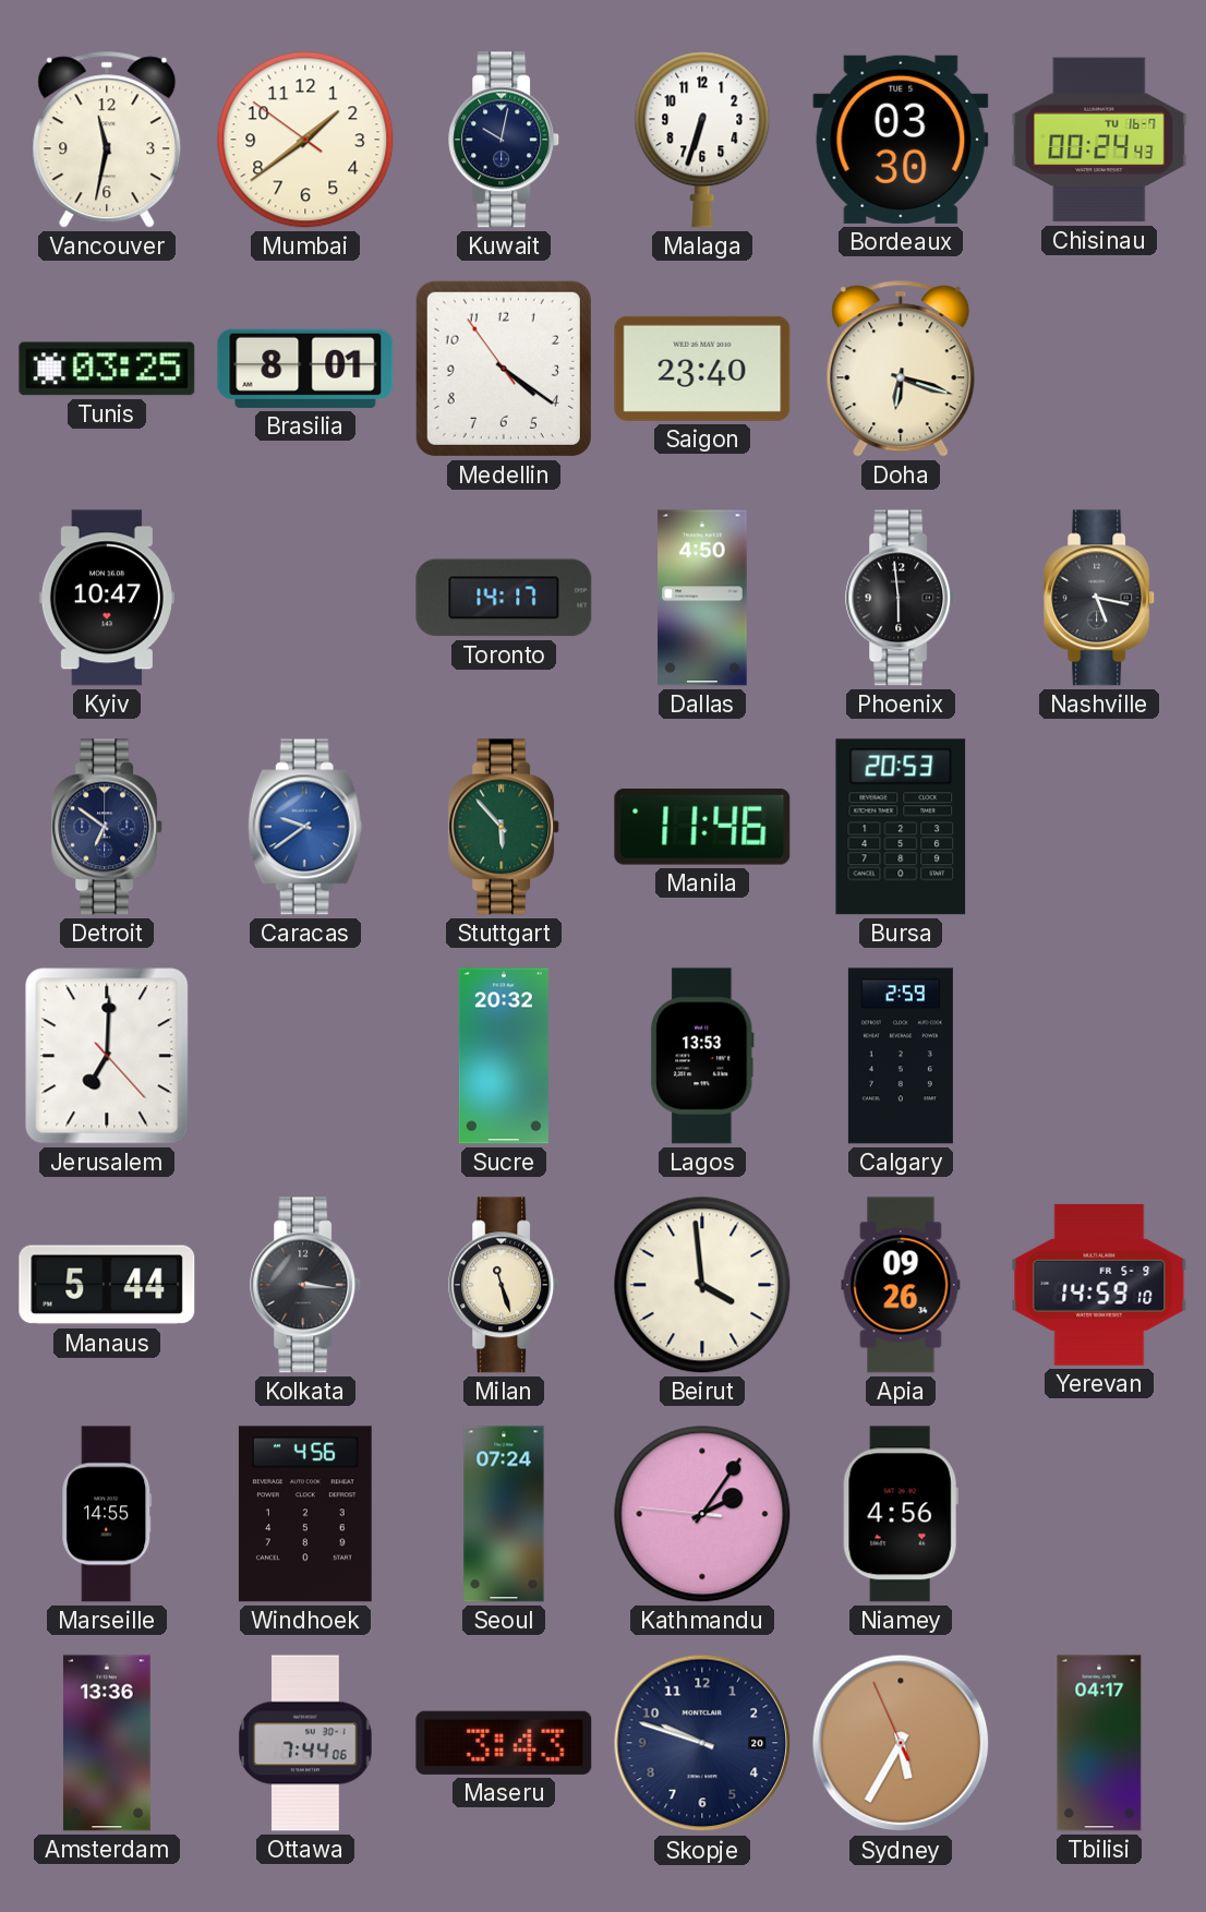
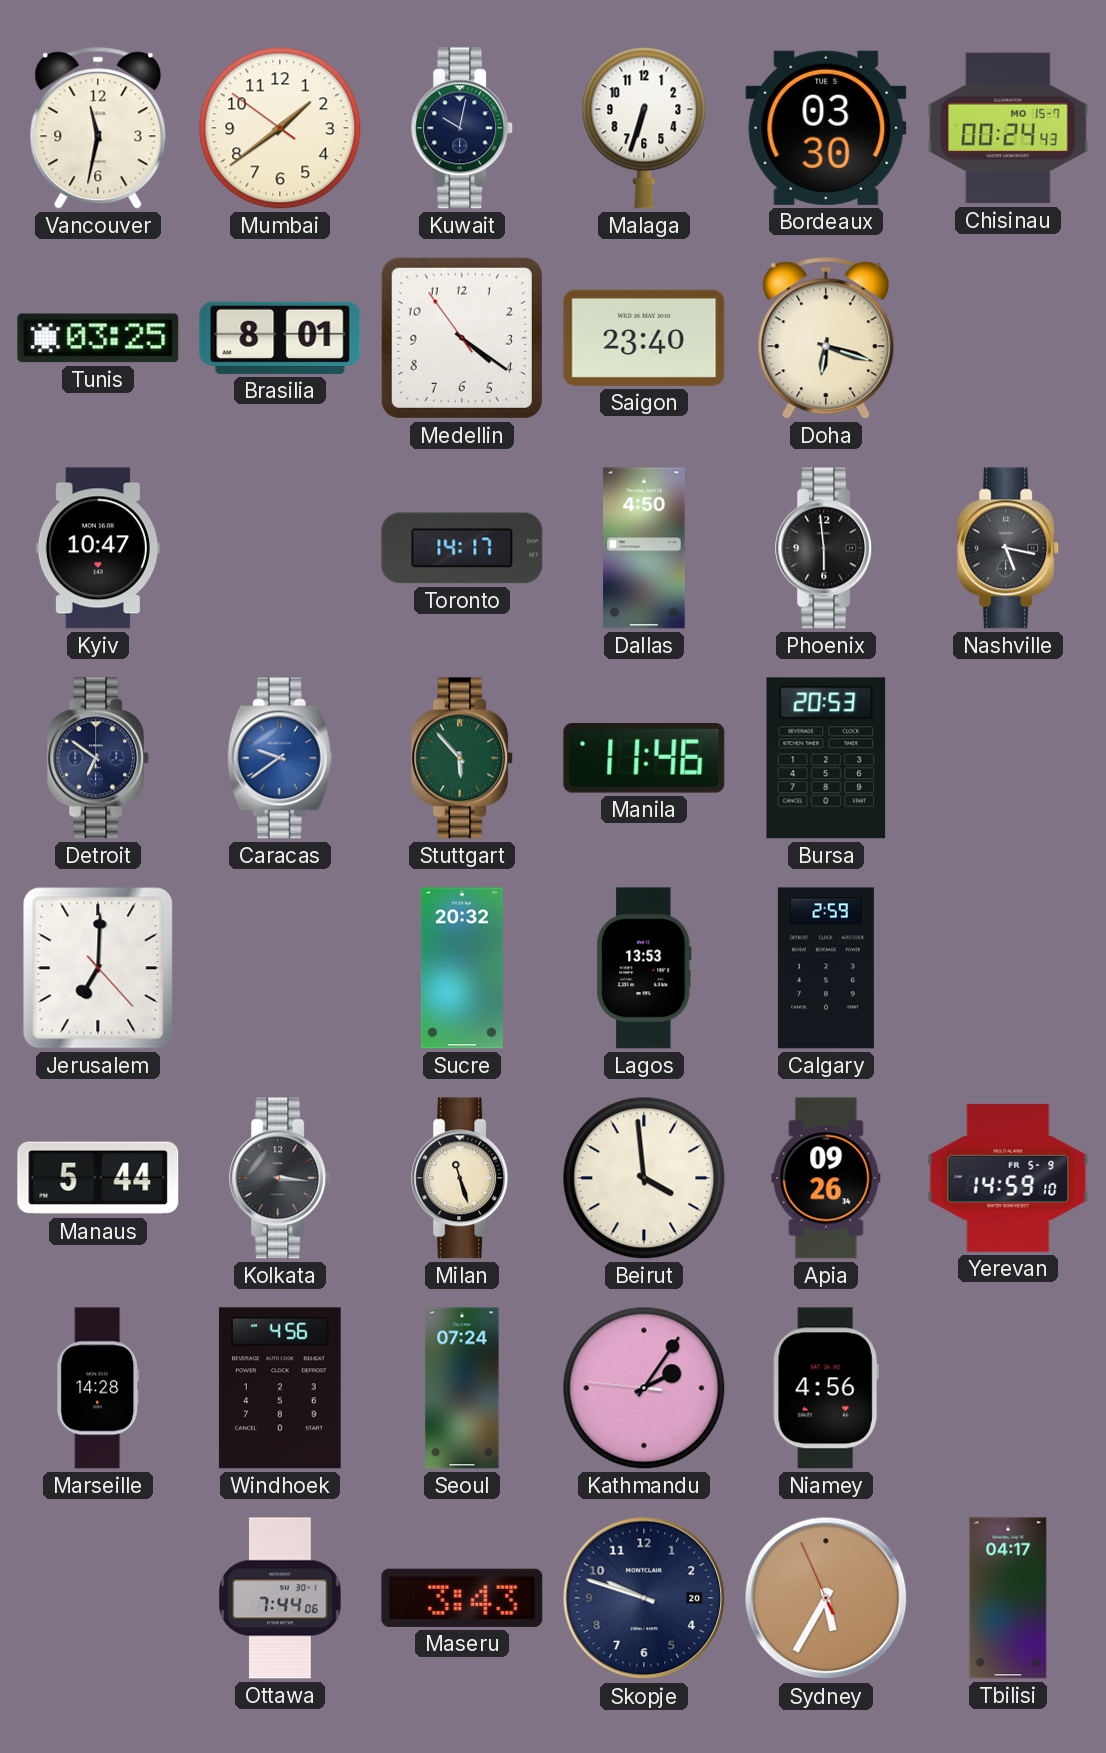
Chisinau date: TU 16-7 -> MO 15-7
Marseille: 14:55 -> 14:28
Amsterdam: 13:36 -> none
